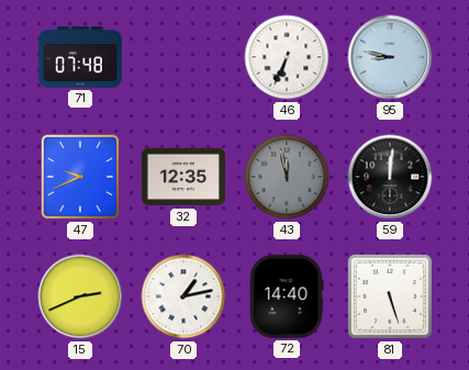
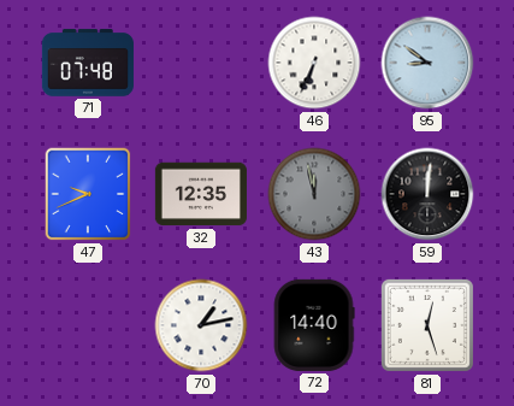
95: 8:47 -> 8:51
15: 2:41 -> none
81: 5:27 -> 12:27
